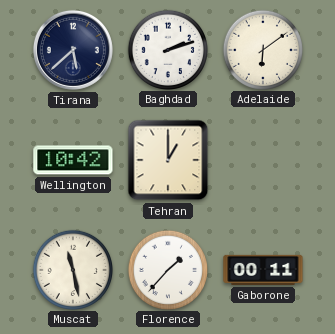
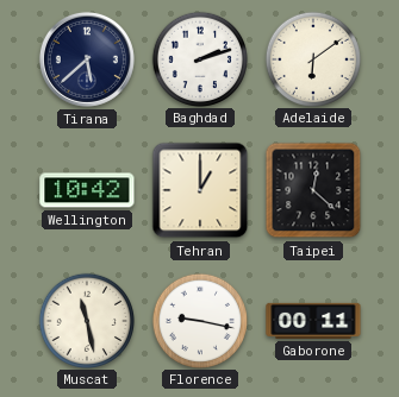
Taipei: none -> 12:22
Florence: 1:37 -> 9:17
